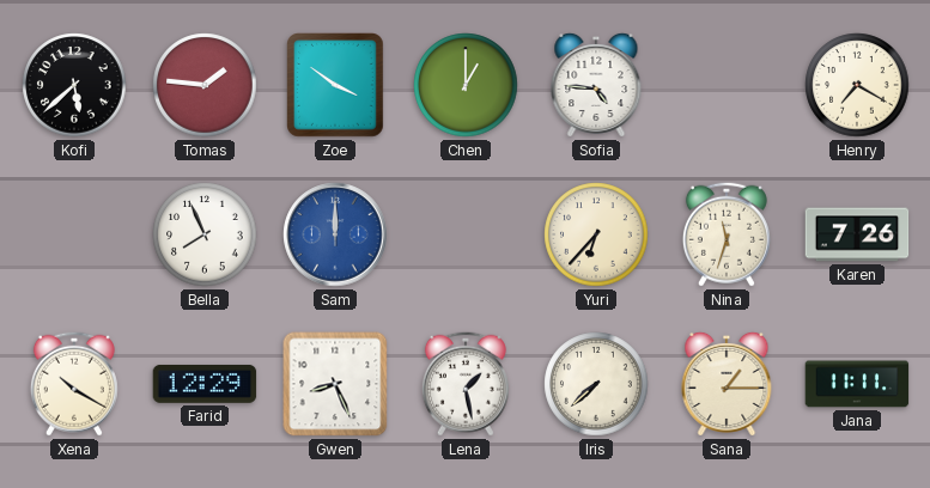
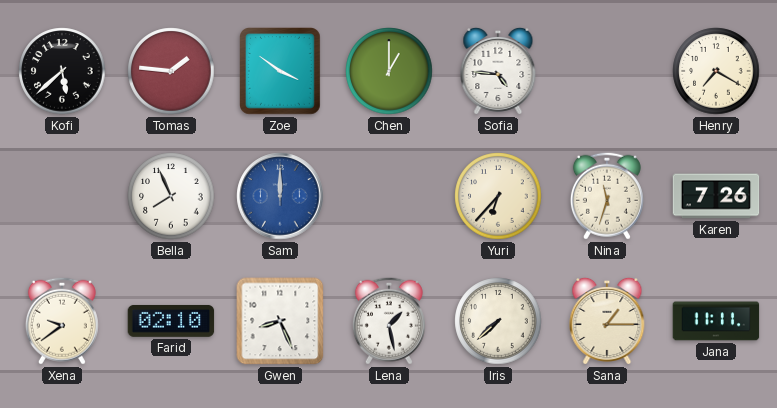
Xena: 10:20 -> 9:39
Farid: 12:29 -> 02:10
